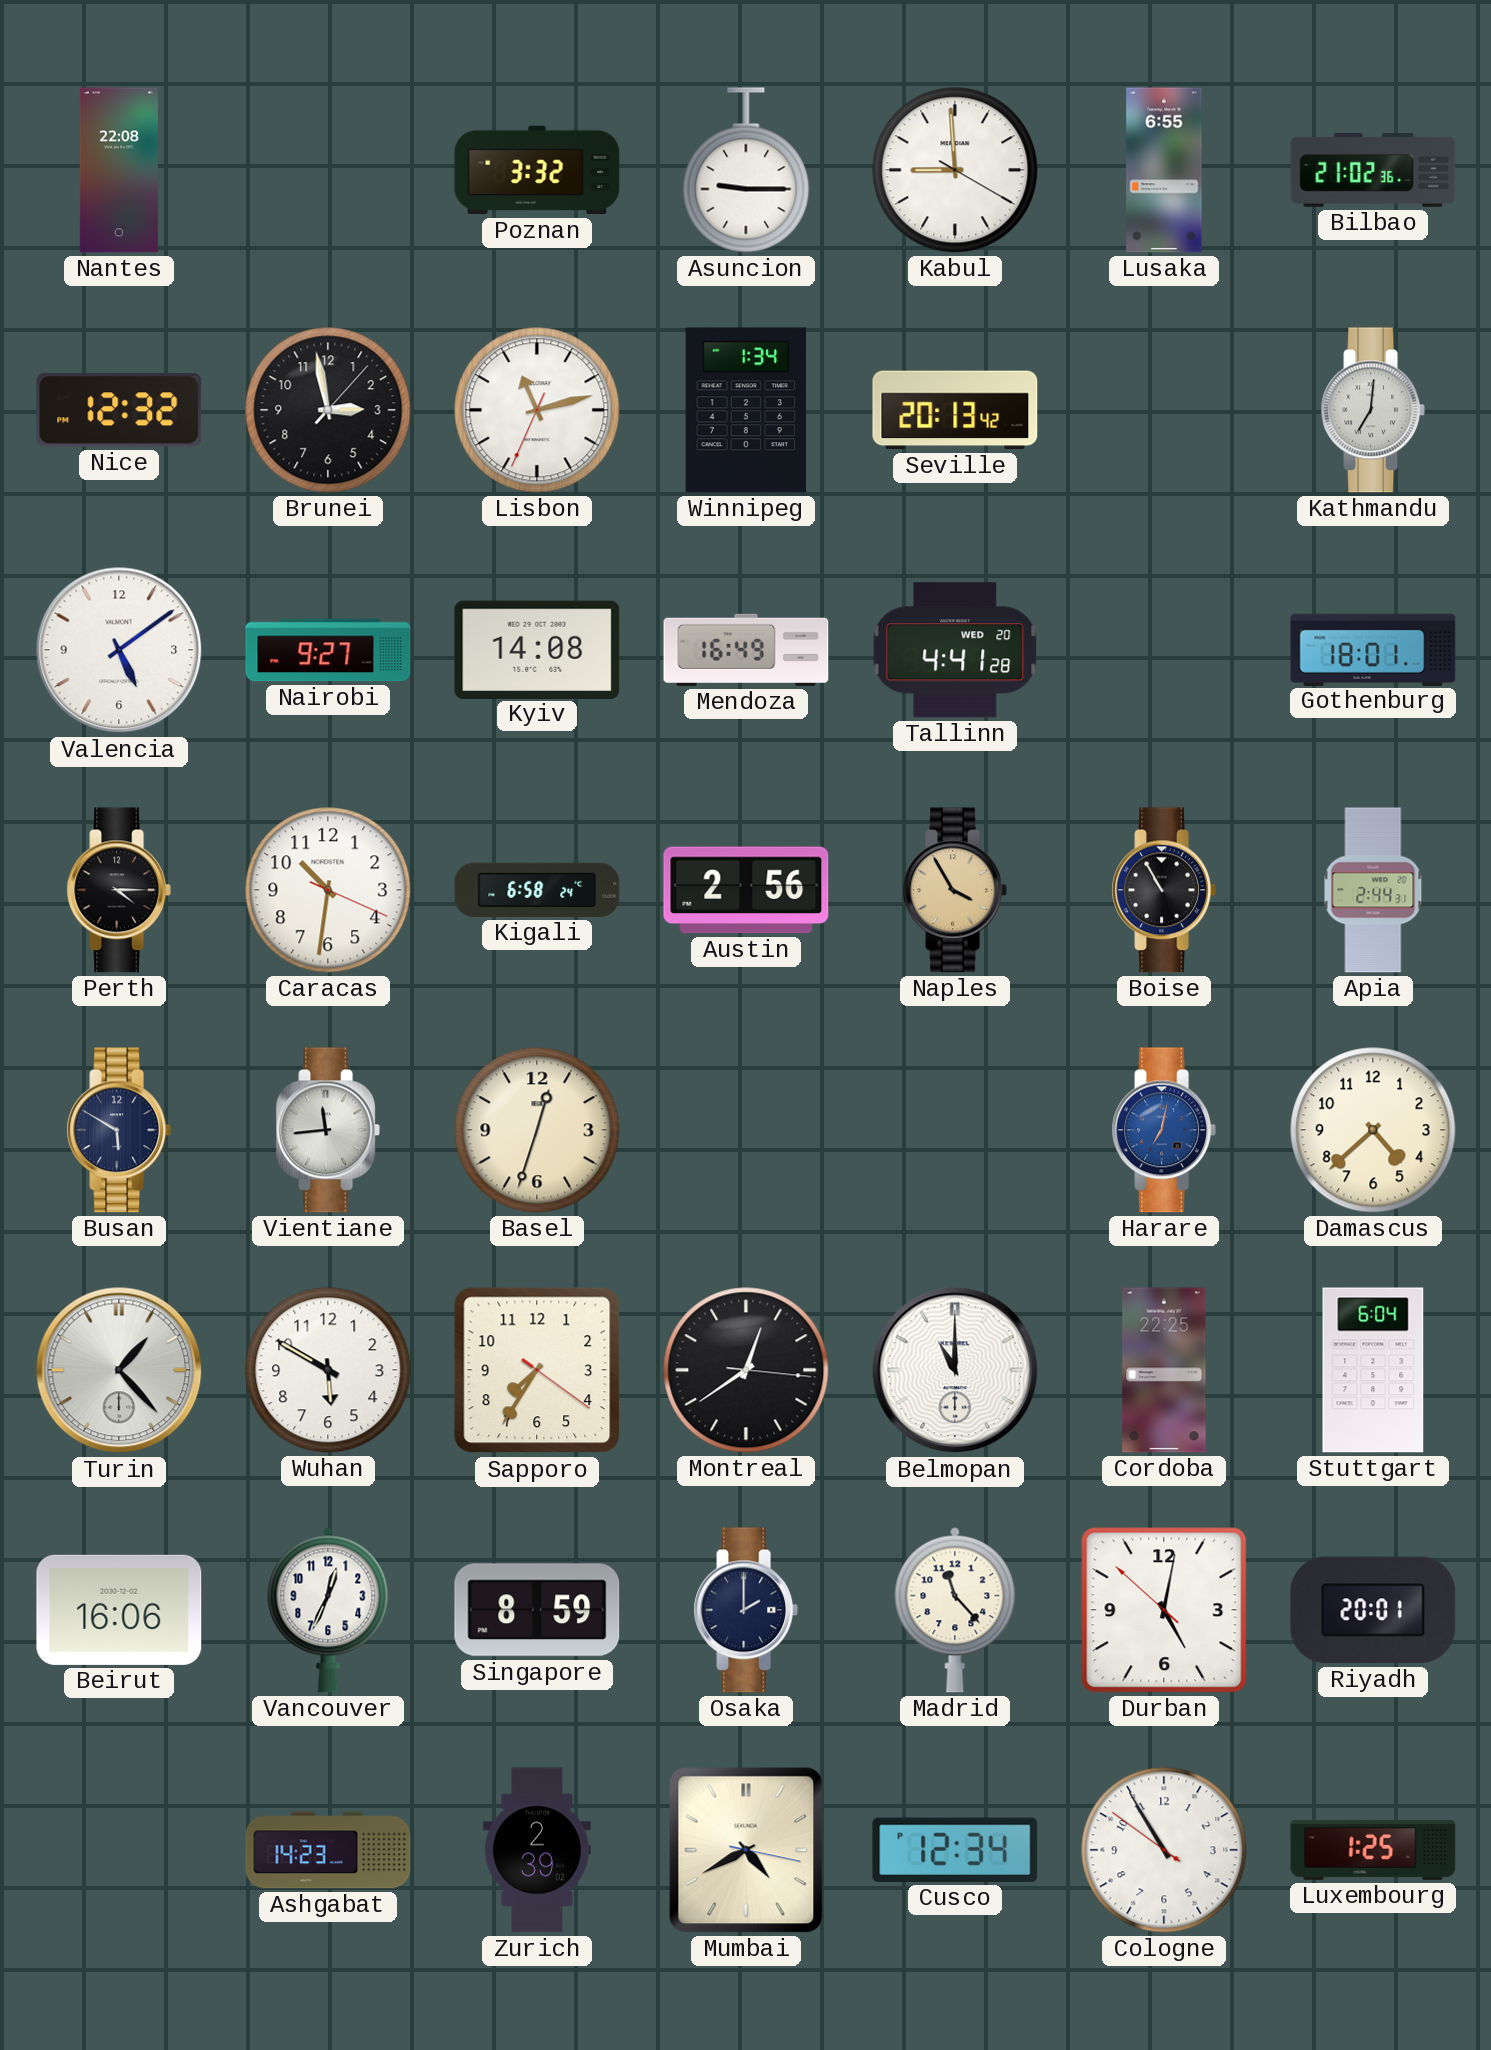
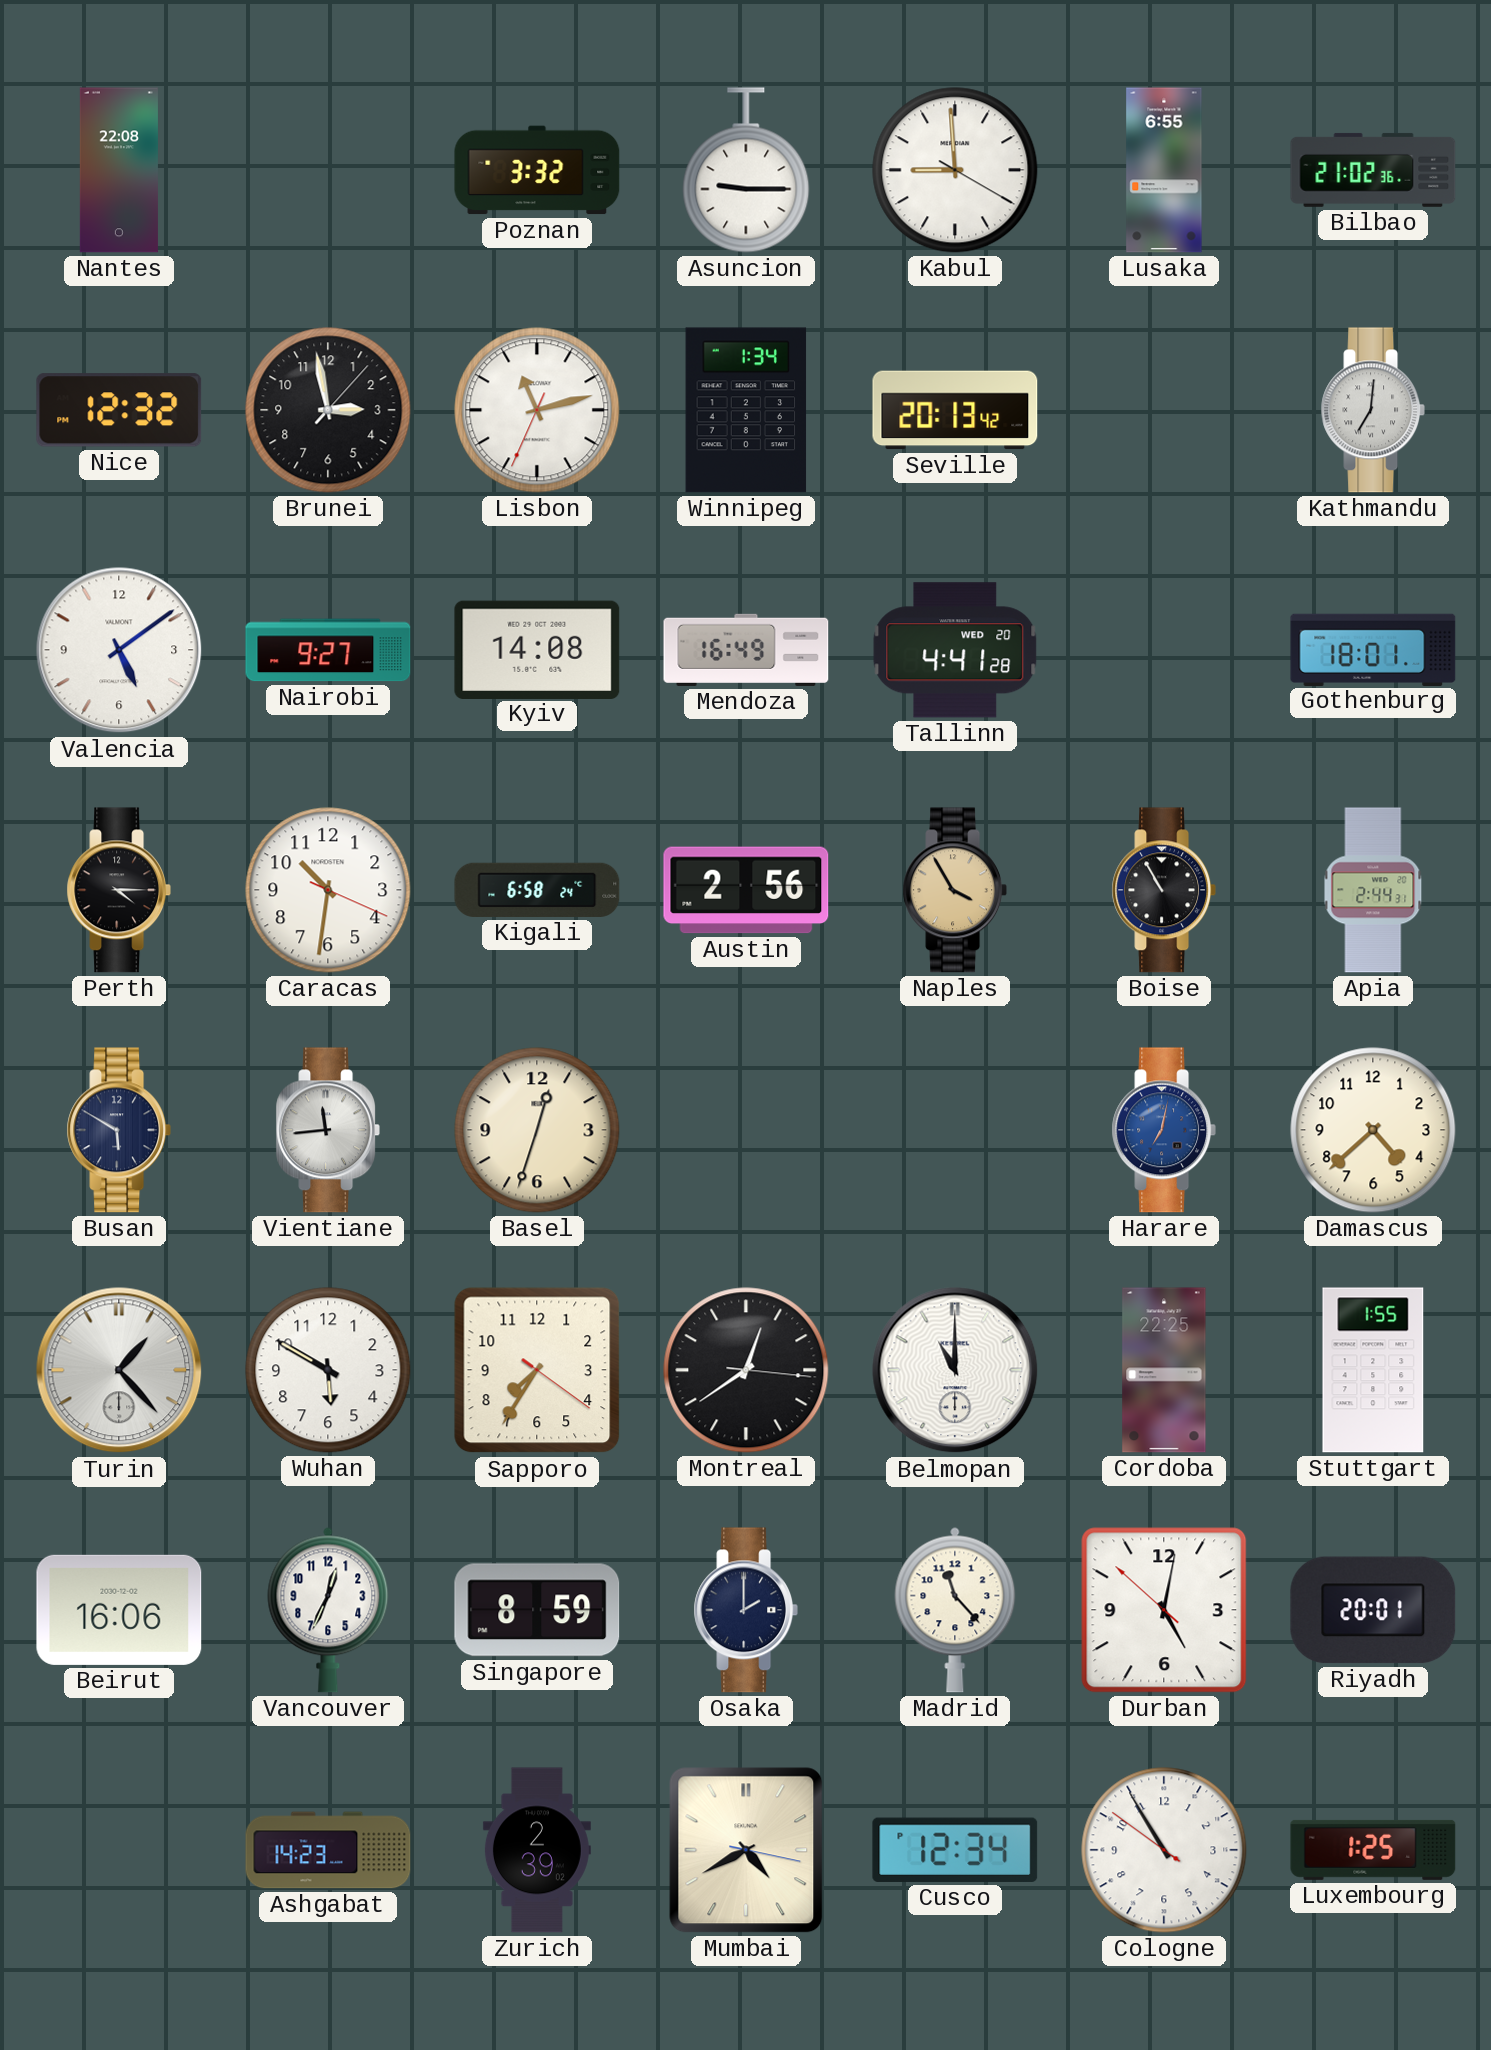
Stuttgart: 6:04 -> 1:55
